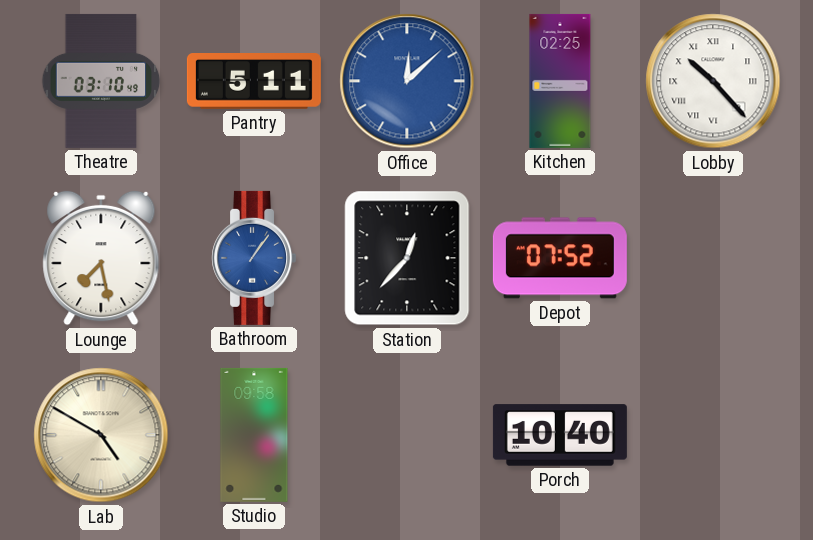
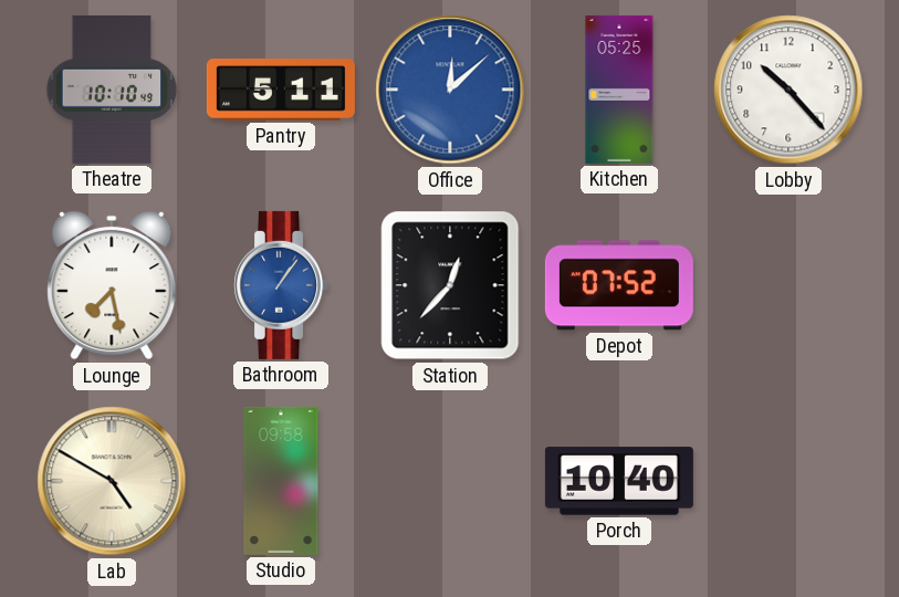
Theatre: 03:10 -> 10:10
Kitchen: 02:25 -> 05:25
Lobby numerals: Roman -> Arabic
